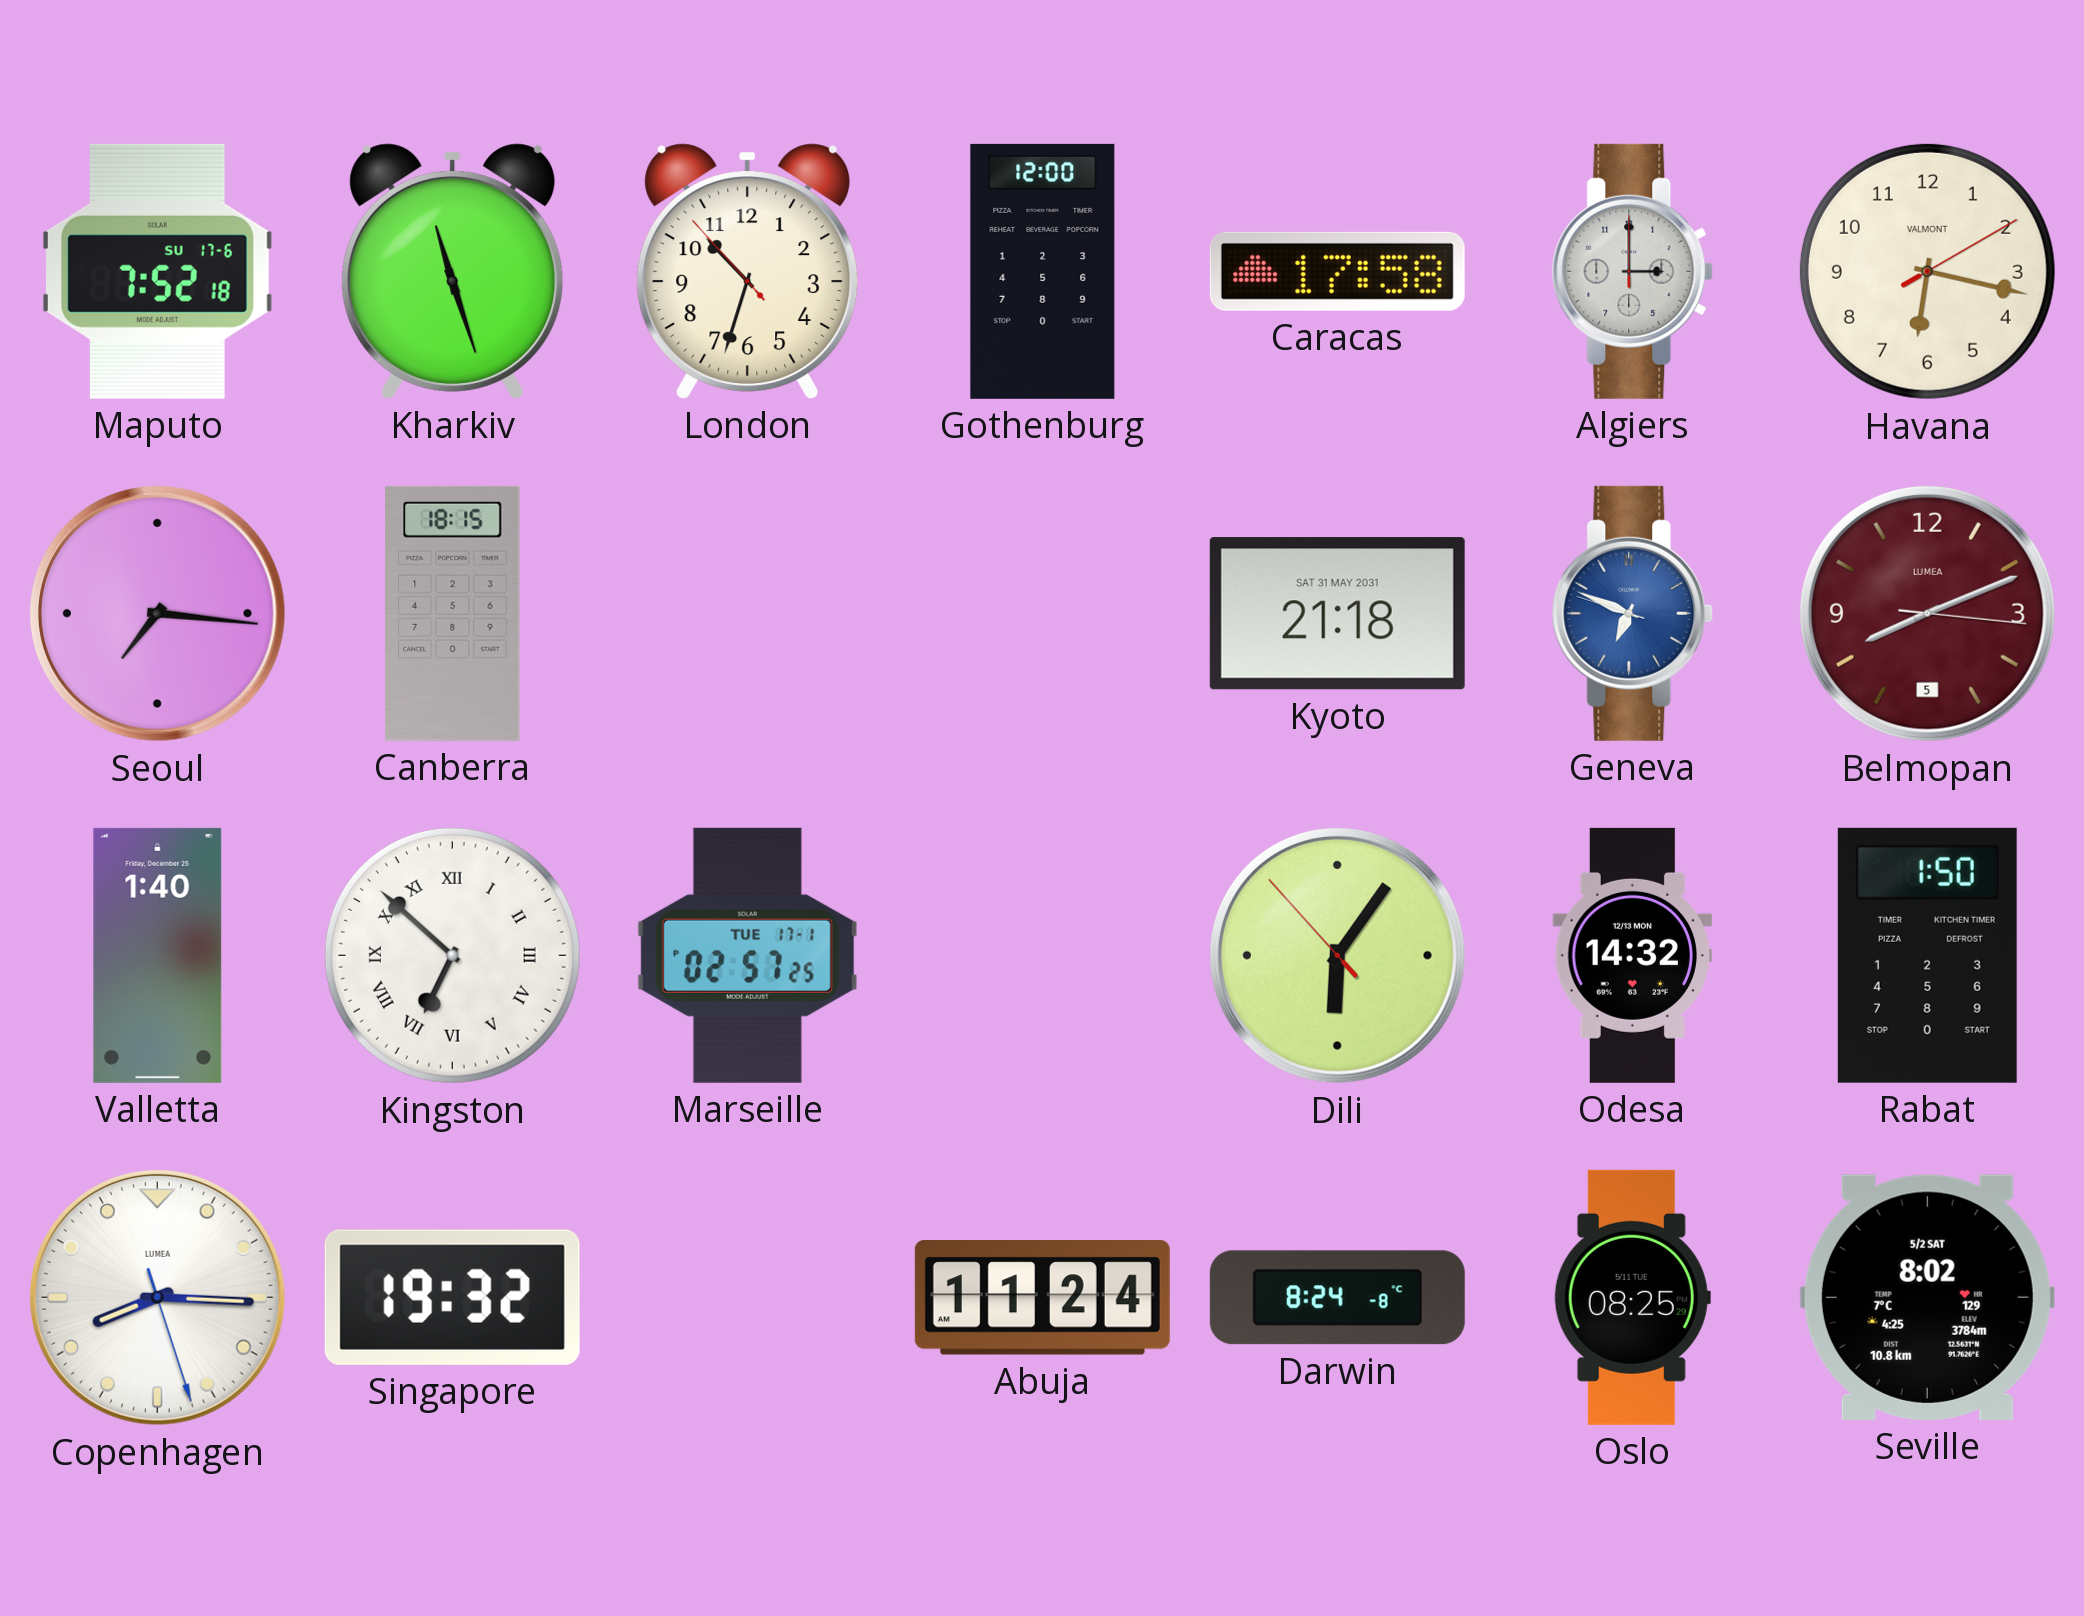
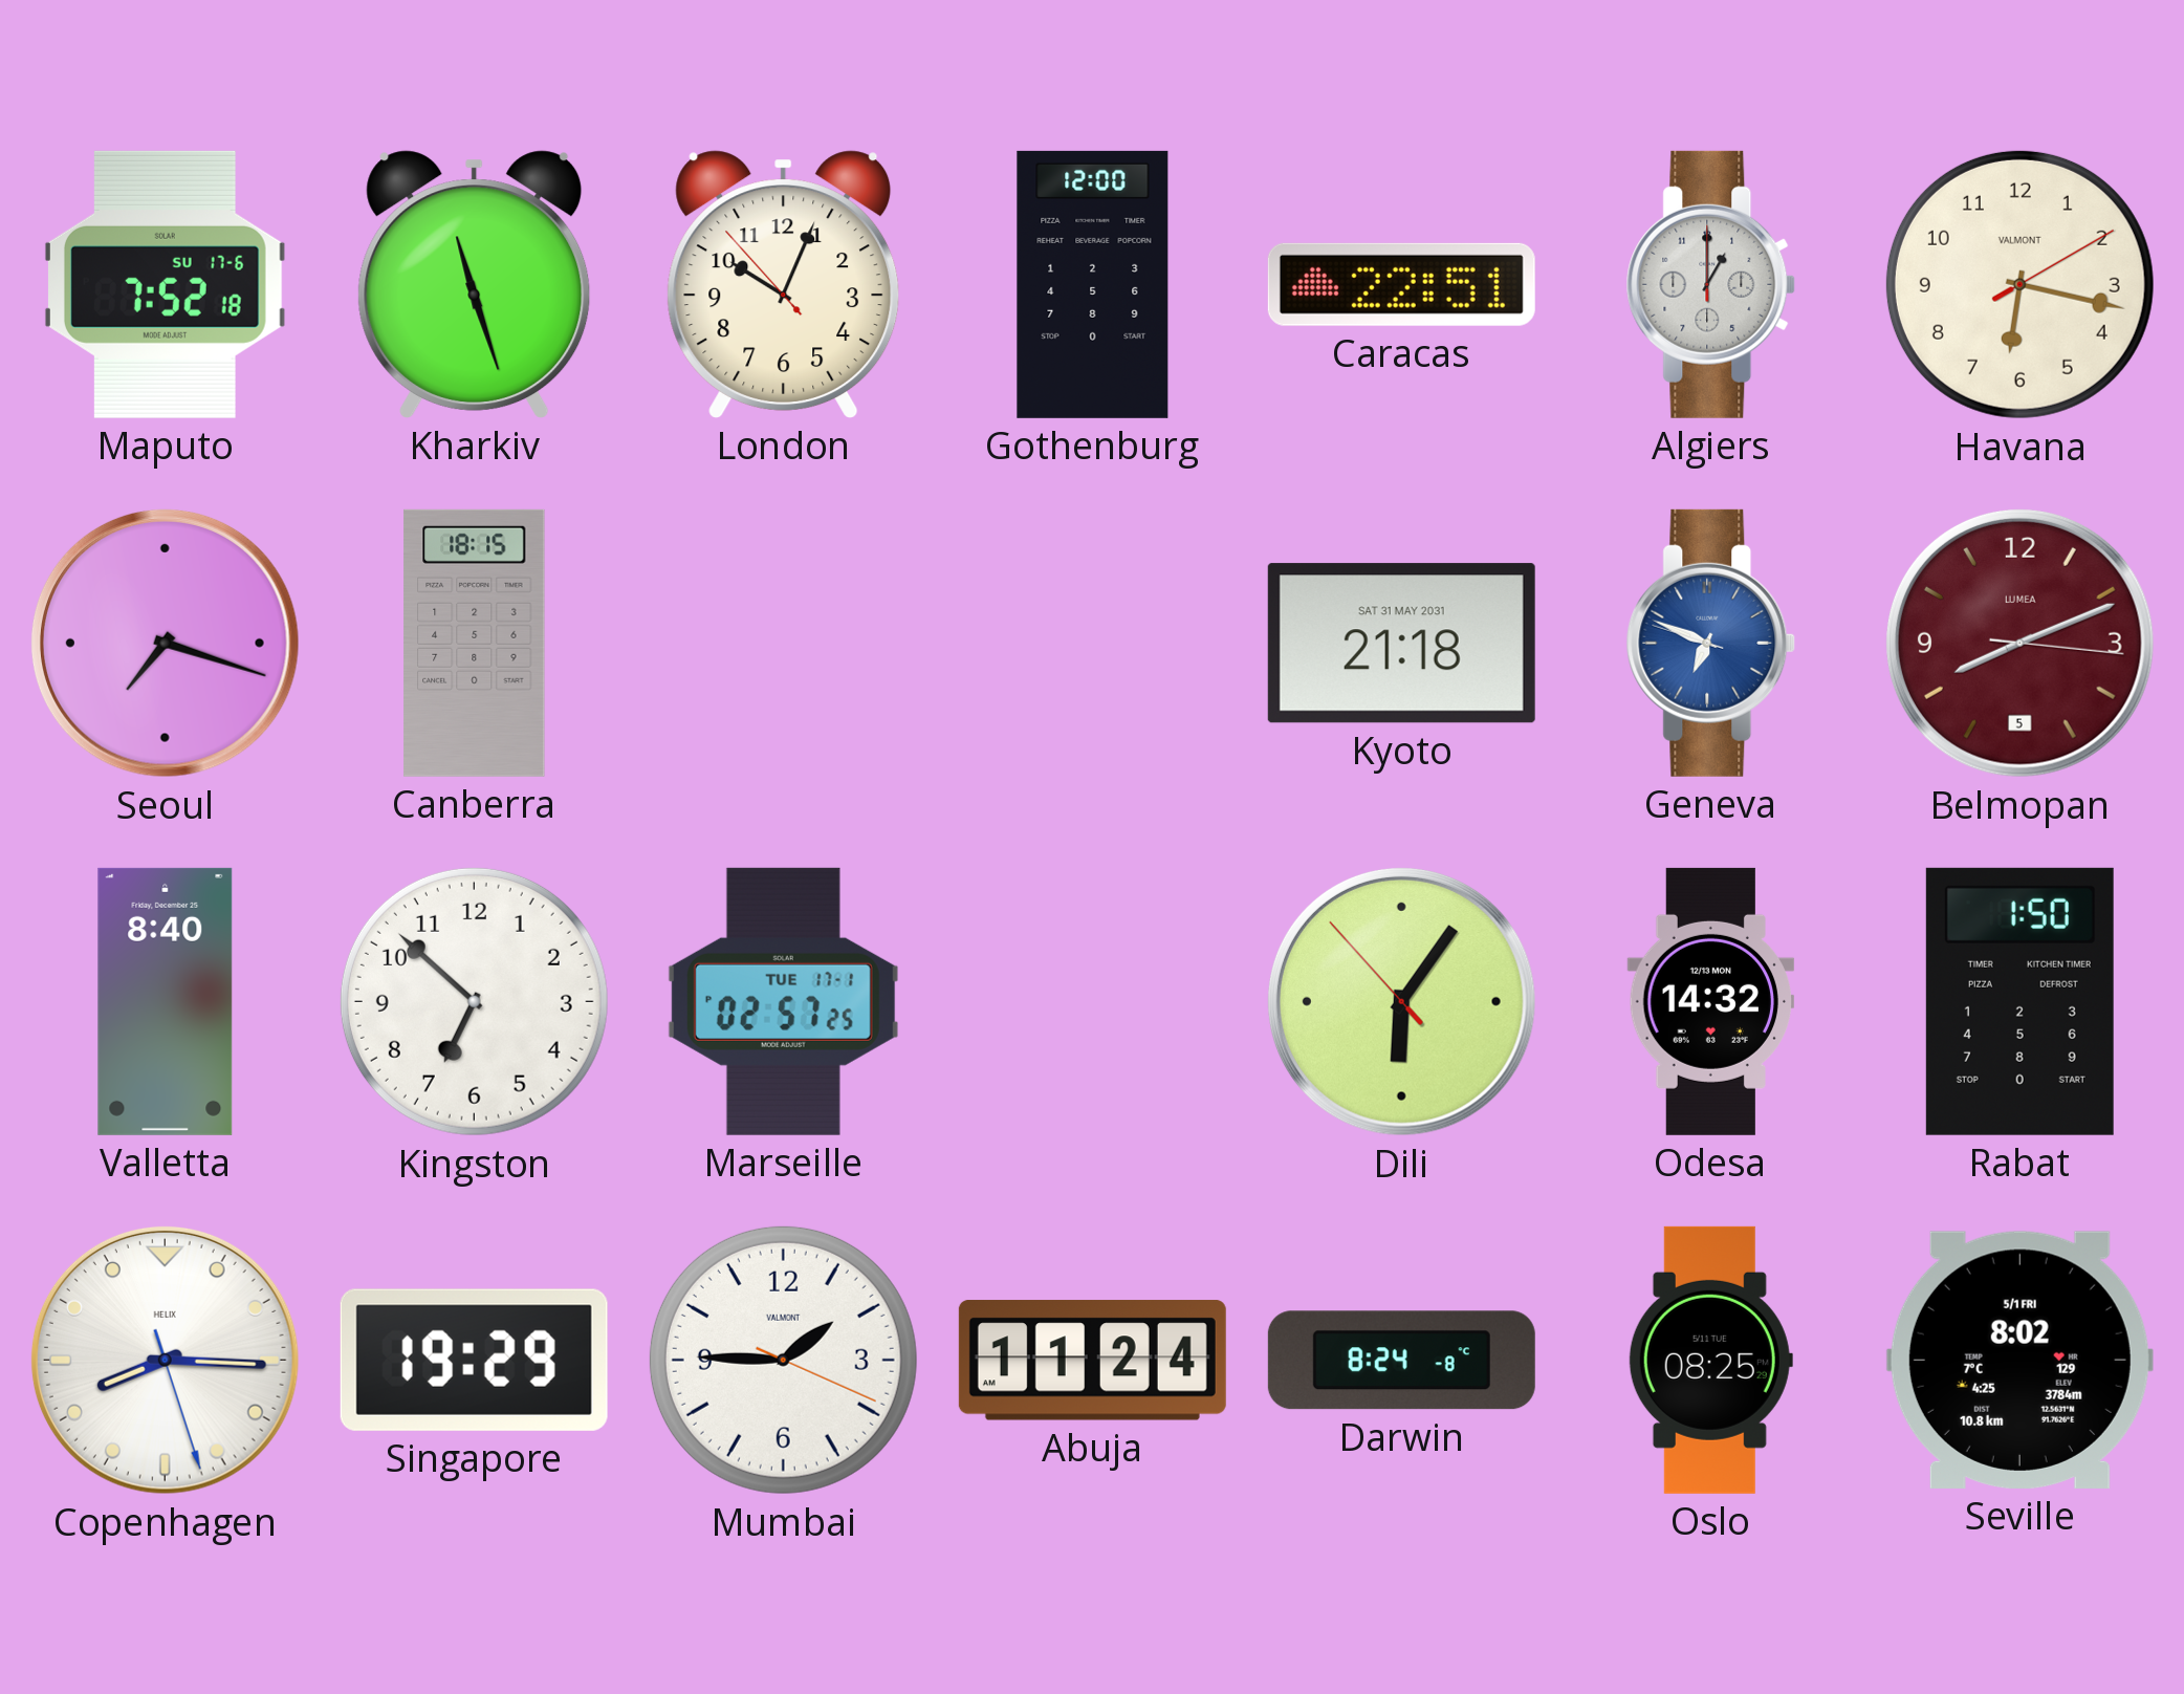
London: 10:32 -> 10:03
Caracas: 17:58 -> 22:51
Algiers: 3:00 -> 1:00
Seoul: 7:16 -> 7:18
Valletta: 1:40 -> 8:40
Kingston numerals: Roman -> Arabic
Copenhagen brand: LUMEA -> HELIX
Singapore: 19:32 -> 19:29
Mumbai: none -> 1:45
Seville date: 5/2 SAT -> 5/1 FRI
